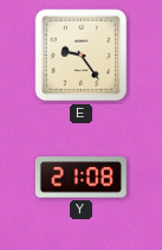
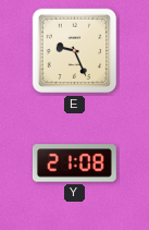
E: 9:24 -> 9:26
